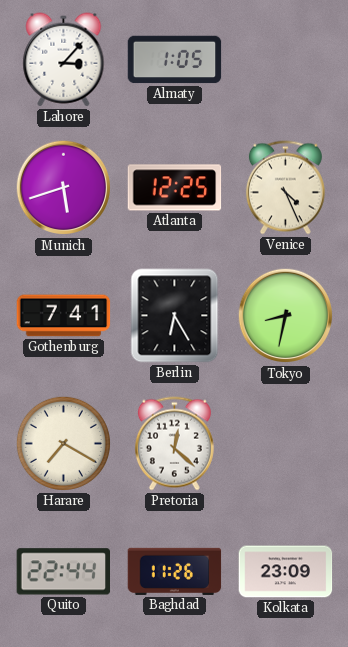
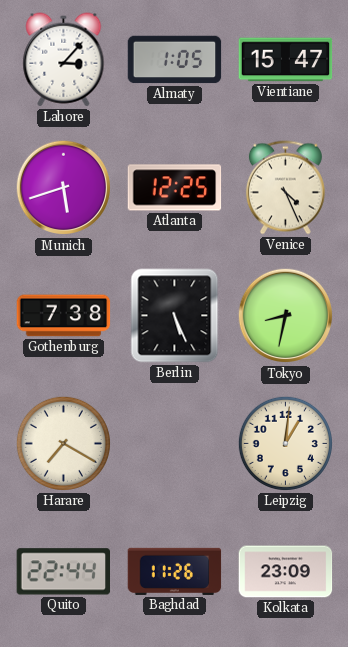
Vientiane: none -> 15:47
Gothenburg: 7:41 -> 7:38
Berlin: 6:25 -> 5:26
Pretoria: 12:22 -> none
Leipzig: none -> 1:01
